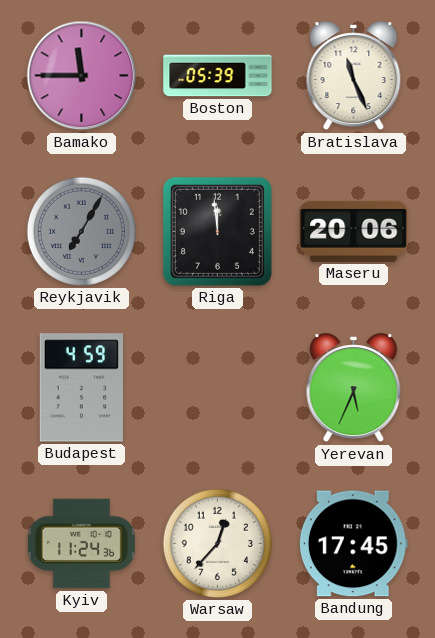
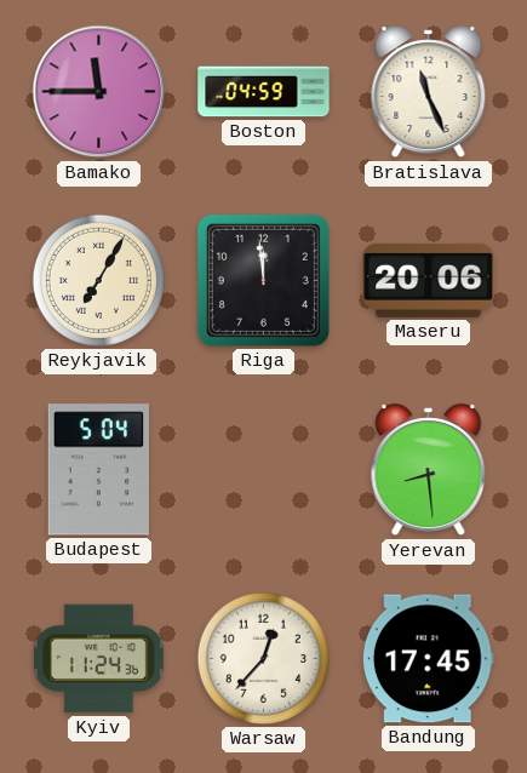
Boston: 05:39 -> 04:59
Reykjavik dial: grey -> cream
Budapest: 4:59 -> 5:04
Yerevan: 5:34 -> 8:29
